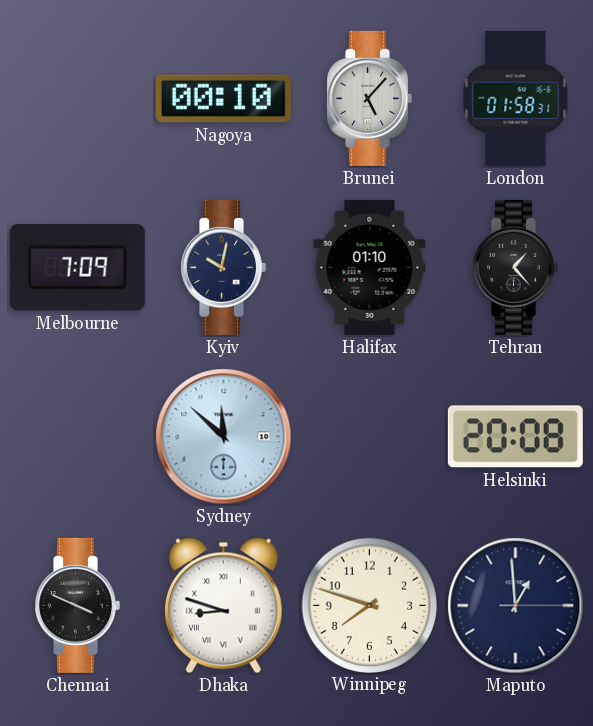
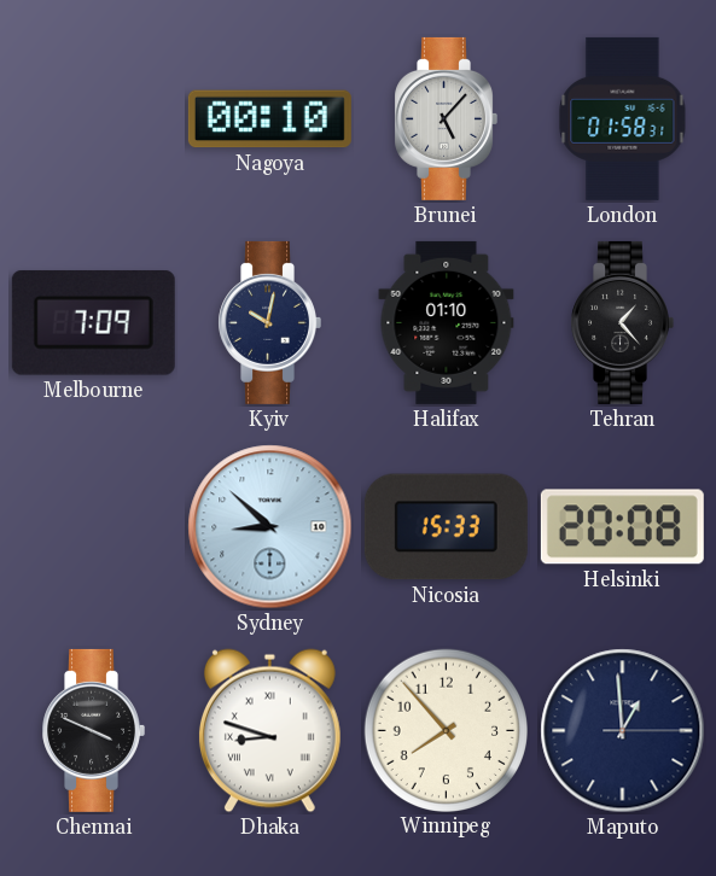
Sydney: 11:52 -> 8:52
Nicosia: none -> 15:33
Winnipeg: 7:48 -> 7:53
